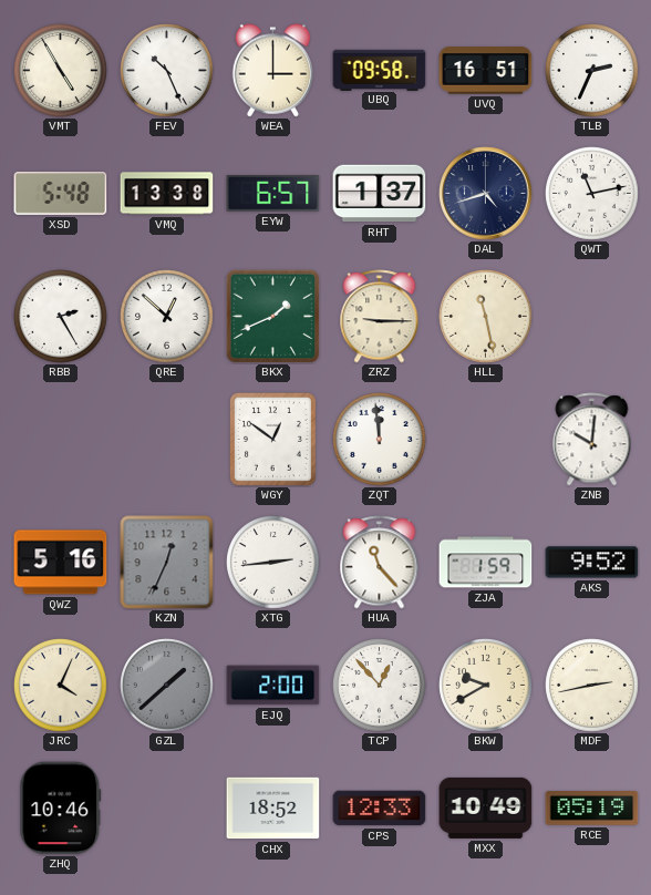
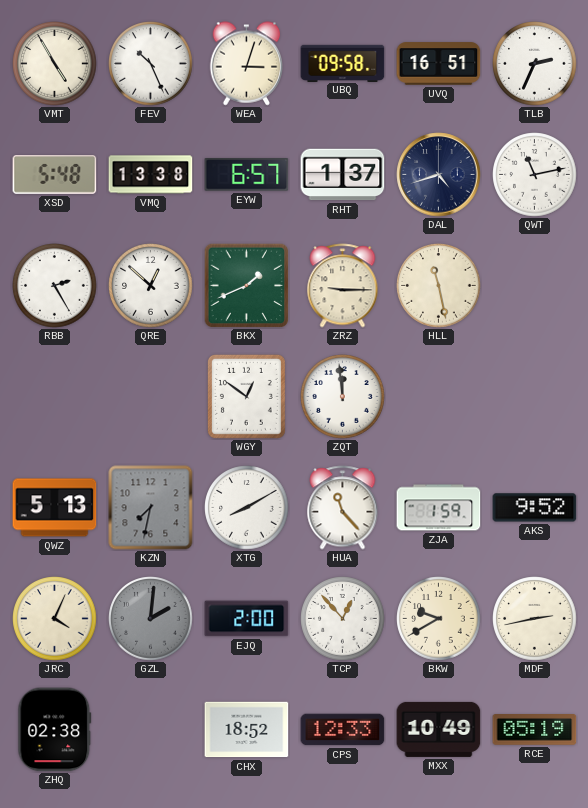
WEA: 3:00 -> 3:03
ZNB: 10:01 -> none
QWZ: 5:16 -> 5:13
KZN: 12:34 -> 7:32
XTG: 2:44 -> 8:10
GZL: 1:38 -> 2:01
ZHQ: 10:46 -> 02:38
